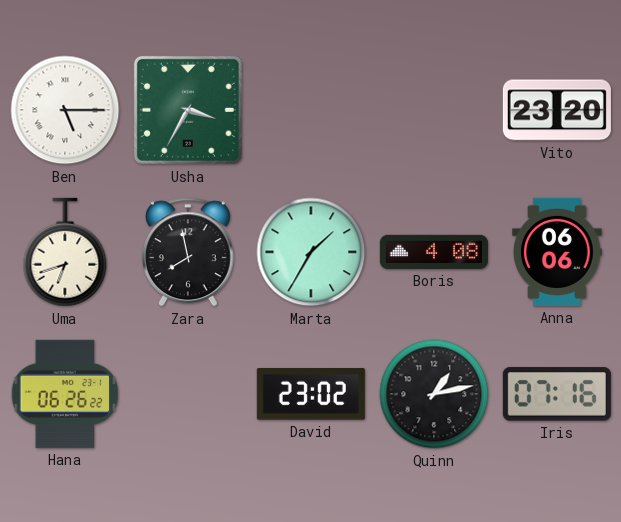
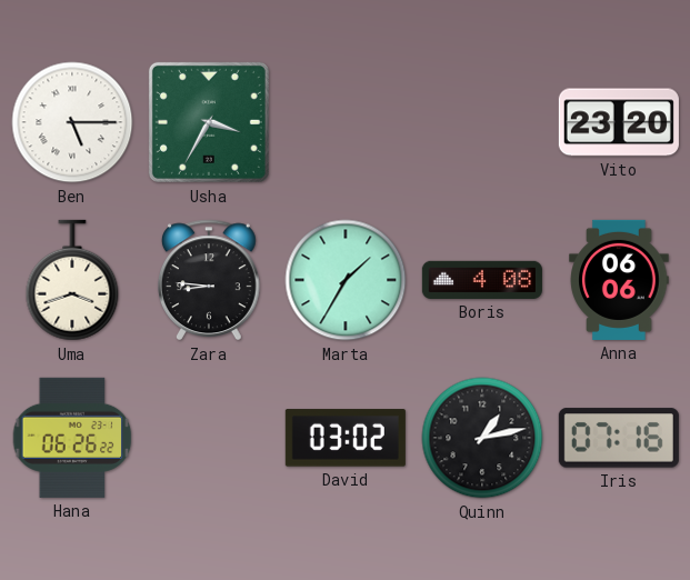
Uma: 6:42 -> 3:42
Zara: 7:58 -> 8:46
David: 23:02 -> 03:02
